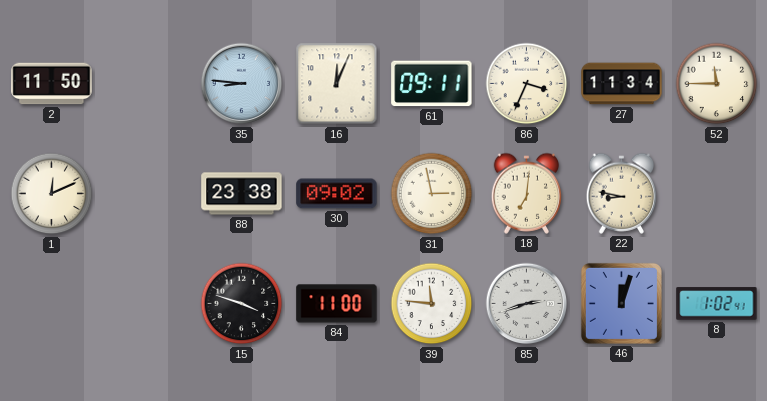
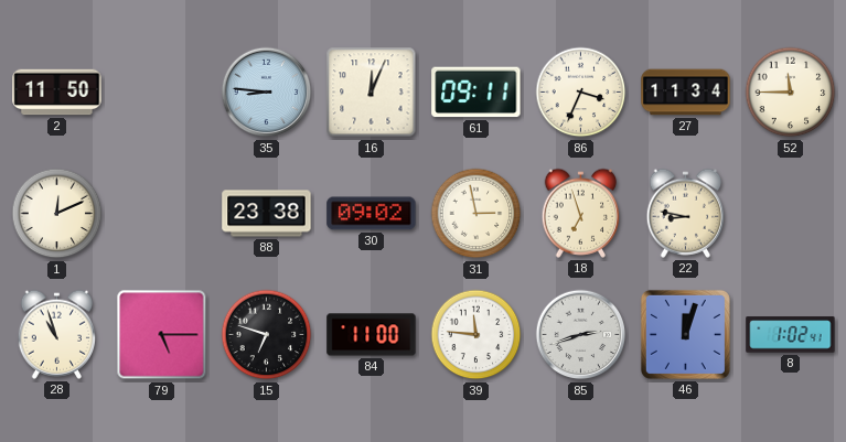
18: 7:01 -> 6:57
28: none -> 10:57
79: none -> 5:15
15: 3:48 -> 6:48
